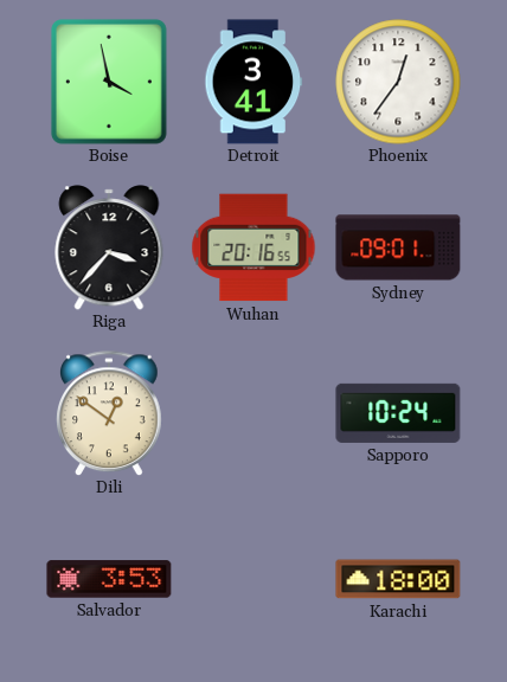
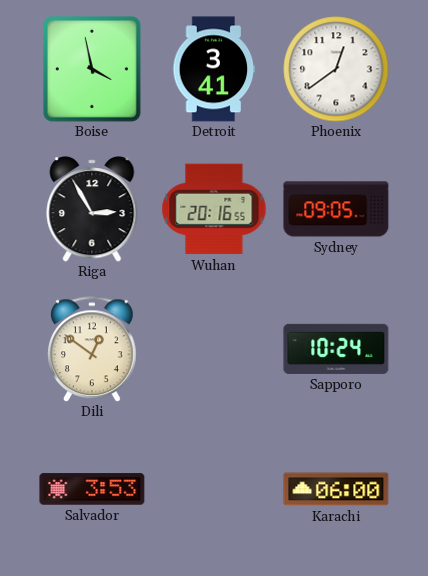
Phoenix: 12:36 -> 12:39
Riga: 3:37 -> 2:55
Sydney: 09:01 -> 09:05
Karachi: 18:00 -> 06:00
